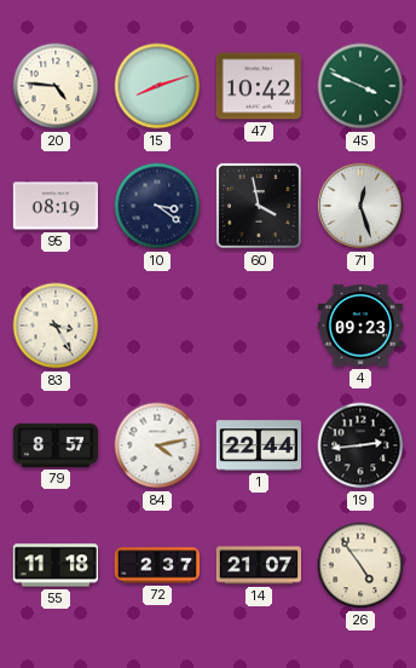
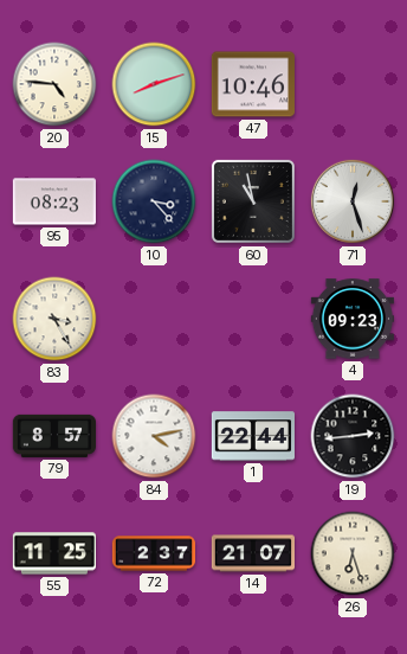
47: 10:42 -> 10:46
45: 3:49 -> none
95: 08:19 -> 08:23
10: 3:21 -> 3:23
60: 3:58 -> 10:58
55: 11:18 -> 11:25
26: 4:54 -> 6:27
